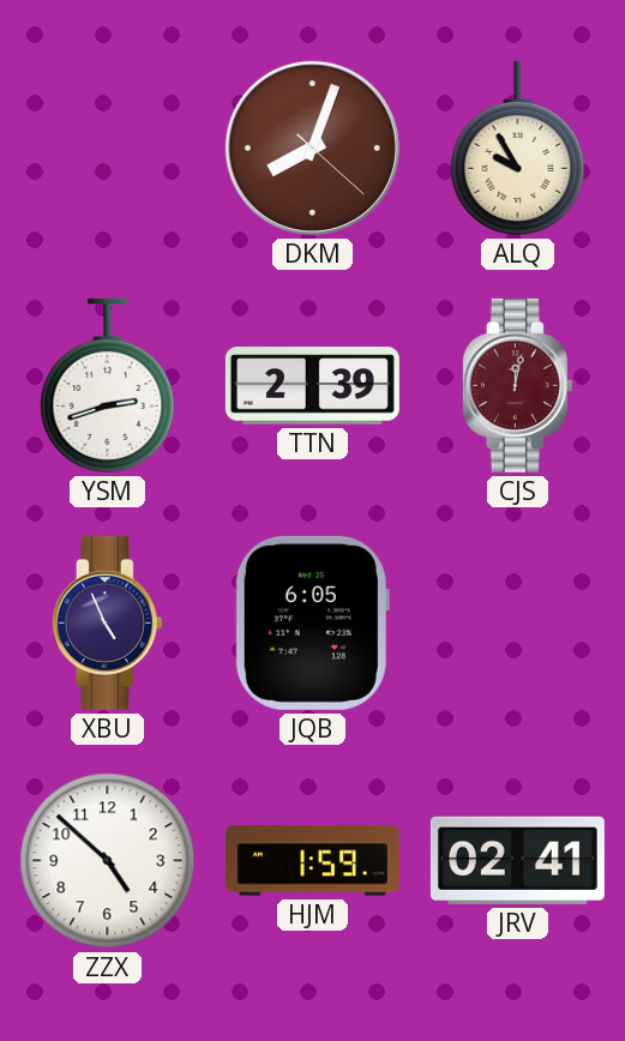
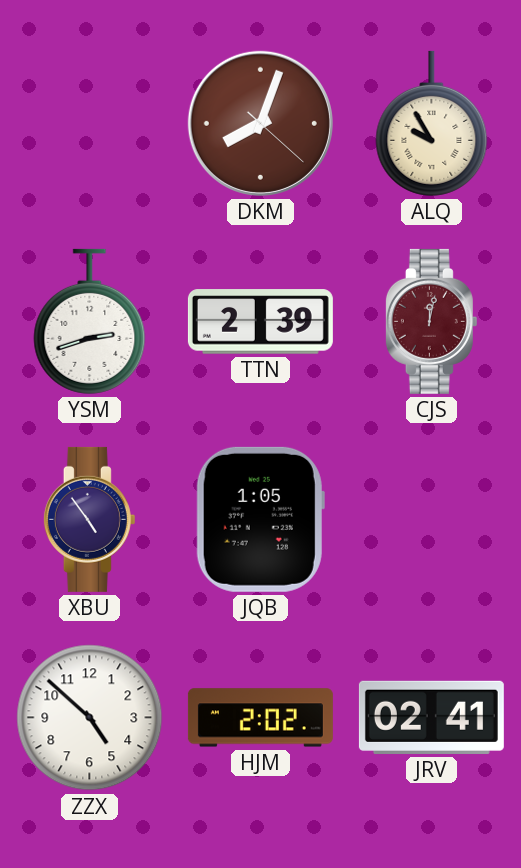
XBU: 4:56 -> 4:54
JQB: 6:05 -> 1:05
HJM: 1:59 -> 2:02
